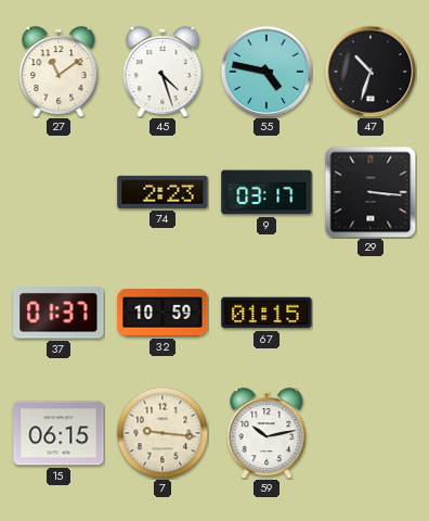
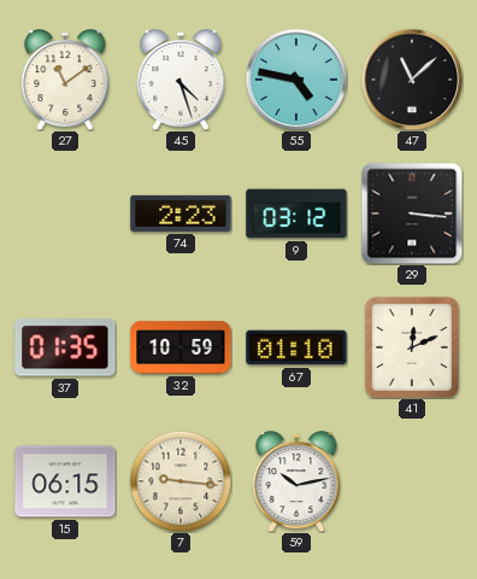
47: 10:33 -> 11:08
9: 03:17 -> 03:12
37: 01:37 -> 01:35
67: 01:15 -> 01:10
41: none -> 12:11
